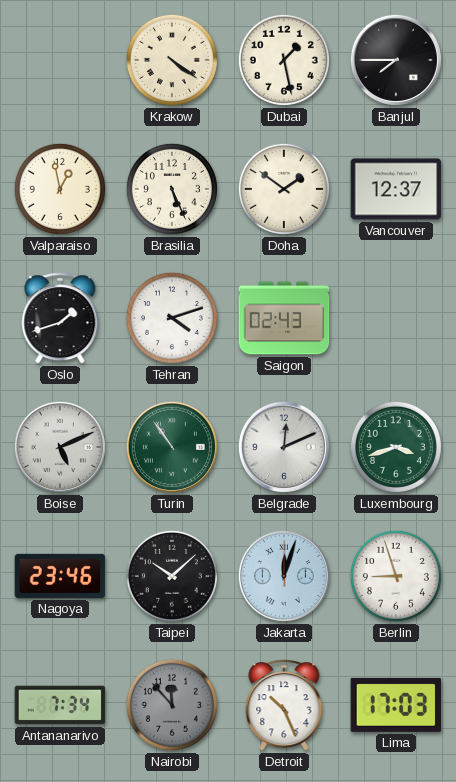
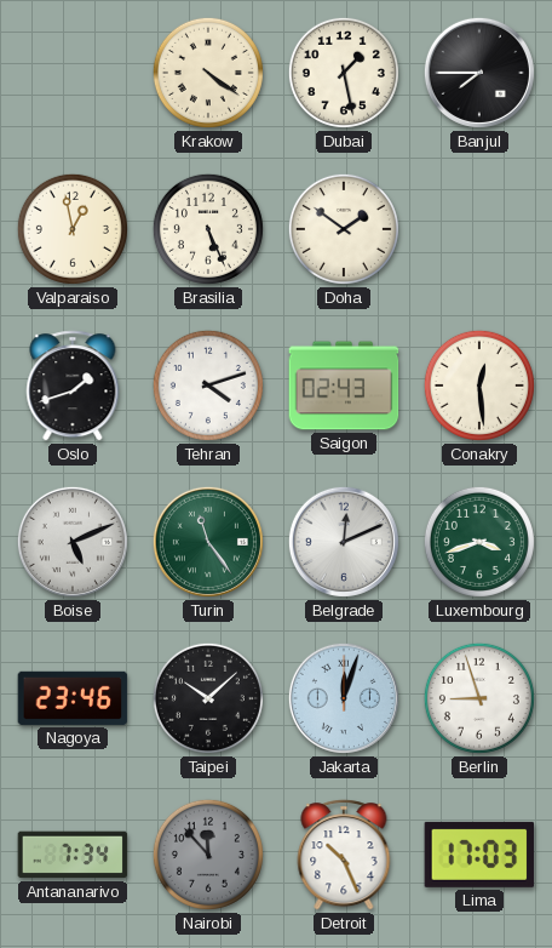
Vancouver: 12:37 -> none
Conakry: none -> 12:29
Turin: 10:54 -> 11:24
